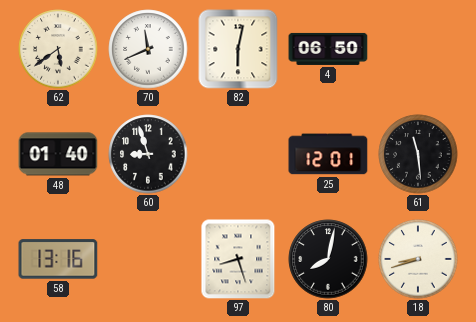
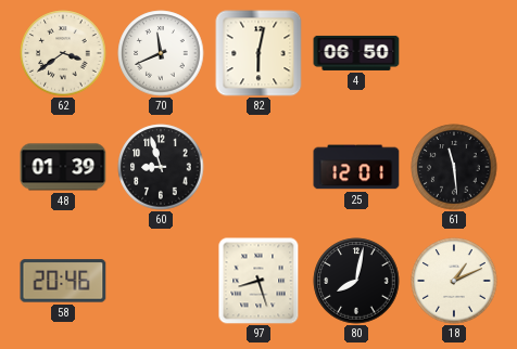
62: 5:39 -> 3:39
48: 01:40 -> 01:39
58: 13:16 -> 20:46
18: 8:42 -> 1:11
